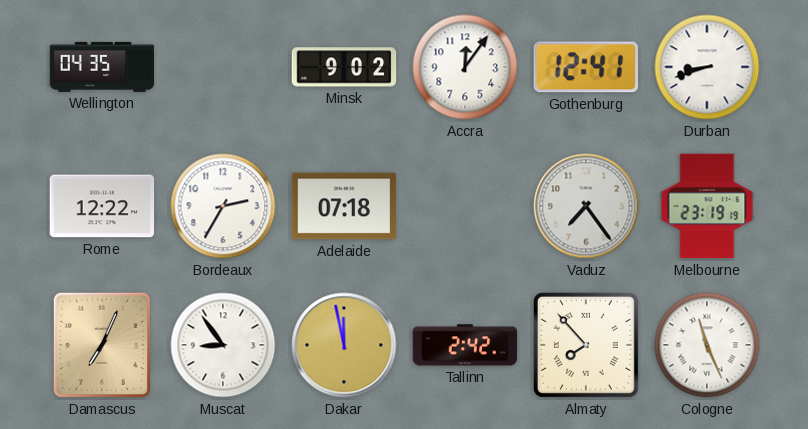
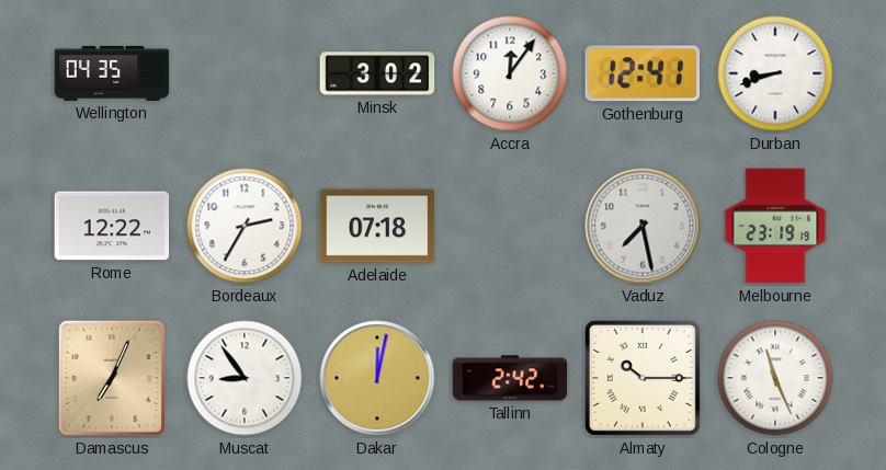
Minsk: 9:02 -> 3:02
Vaduz: 7:24 -> 7:28
Dakar: 11:58 -> 12:02
Almaty: 7:53 -> 10:15
